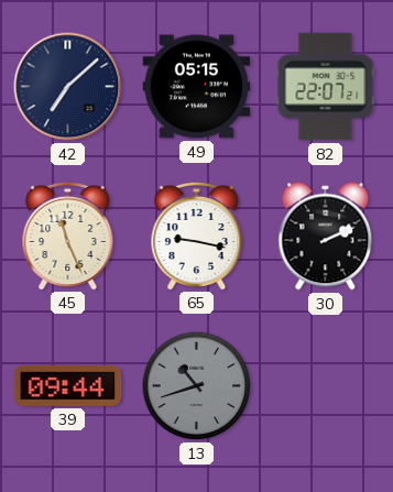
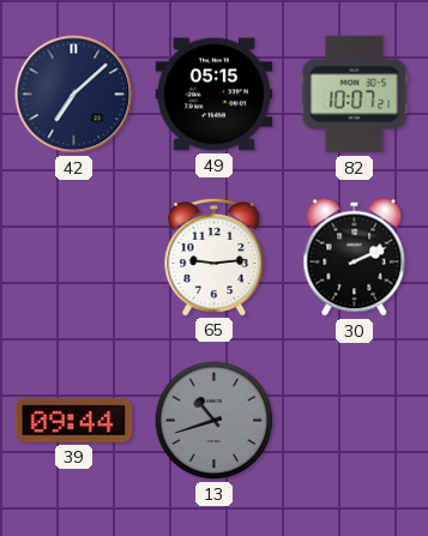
82: 22:07 -> 10:07
45: 11:26 -> none
65: 9:17 -> 9:14
